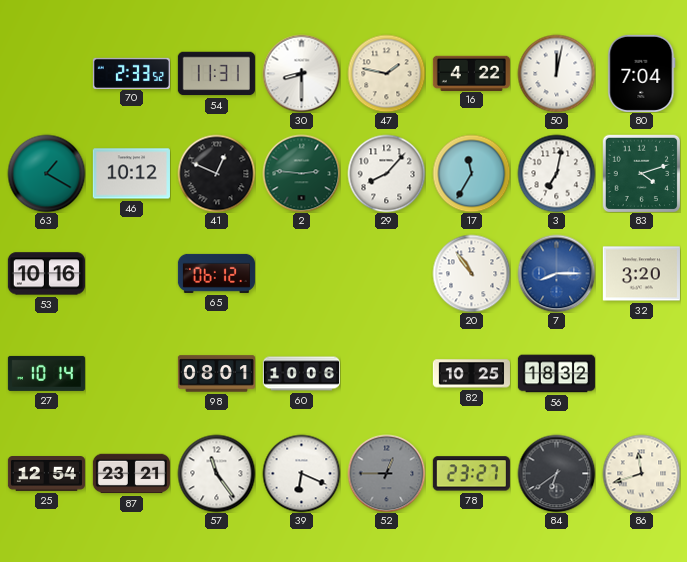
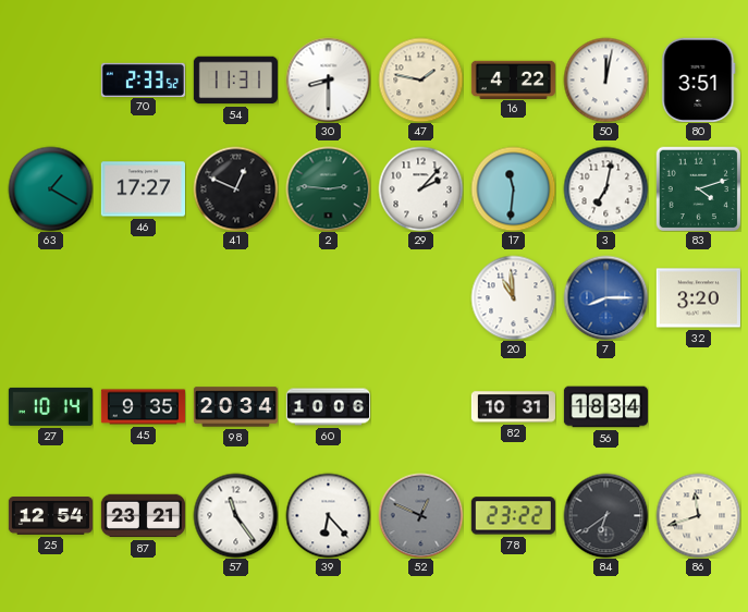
80: 7:04 -> 3:51
46: 10:12 -> 17:27
29: 8:07 -> 2:07
17: 11:35 -> 11:31
53: 10:16 -> none
65: 06:12 -> none
20: 10:54 -> 10:59
45: none -> 9:35
98: 08:01 -> 20:34
82: 10:25 -> 10:31
56: 18:32 -> 18:34
39: 6:19 -> 6:23
52: 12:45 -> 12:49
78: 23:27 -> 23:22
